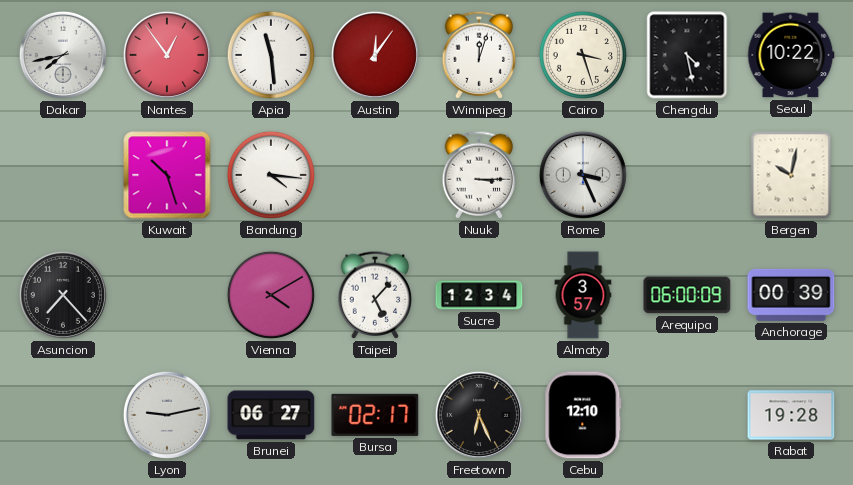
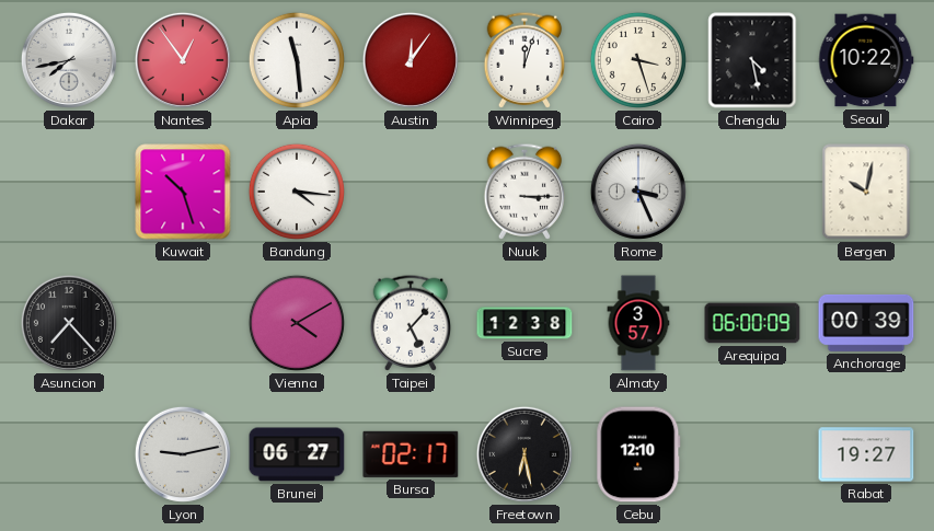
Sucre: 12:34 -> 12:38
Freetown: 6:26 -> 6:28
Rabat: 19:28 -> 19:27
